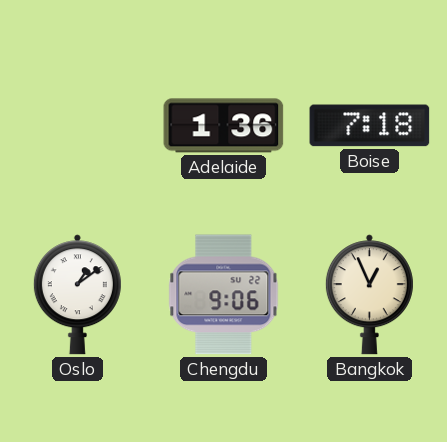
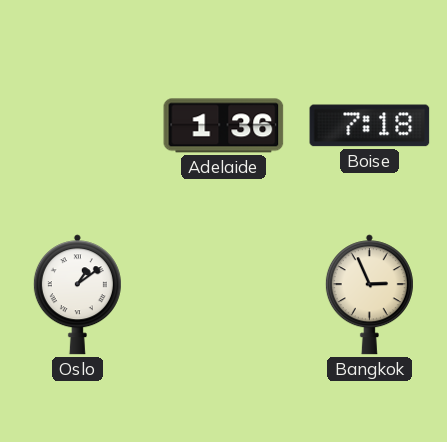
Chengdu: 9:06 -> none
Bangkok: 12:56 -> 2:56
